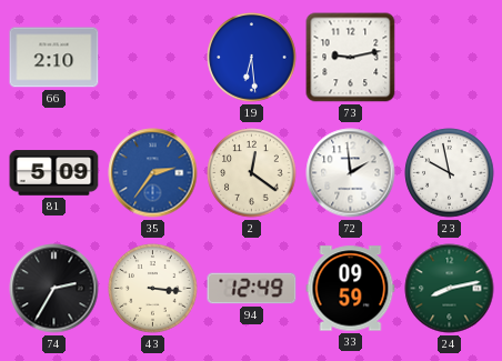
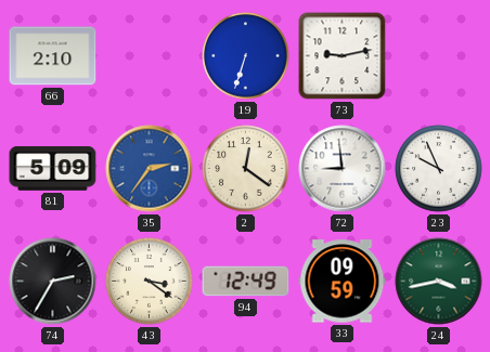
19: 6:29 -> 6:33
72: 1:59 -> 8:59
23: 9:58 -> 9:56
43: 3:16 -> 3:21
24: 8:13 -> 3:43
